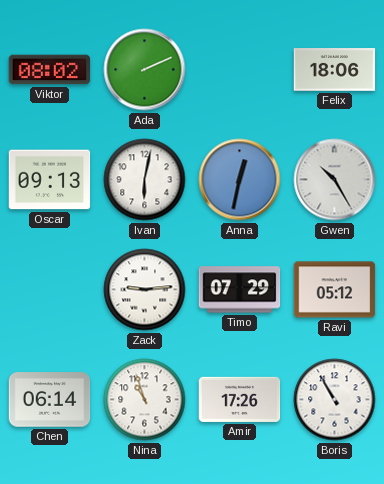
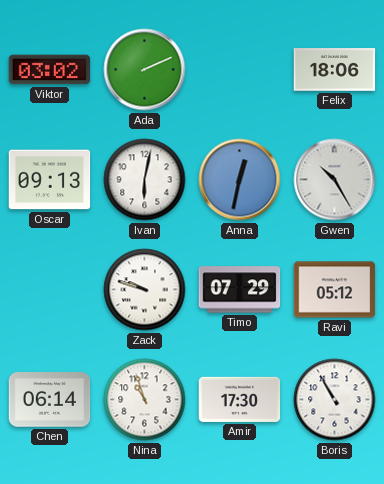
Viktor: 08:02 -> 03:02
Zack: 9:14 -> 9:48
Amir: 17:26 -> 17:30
